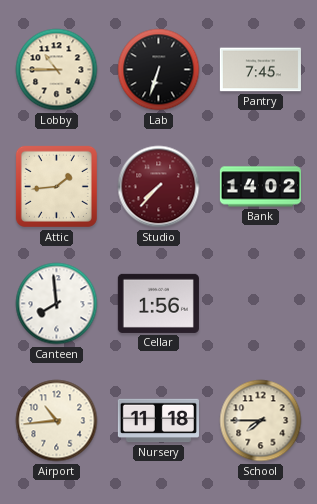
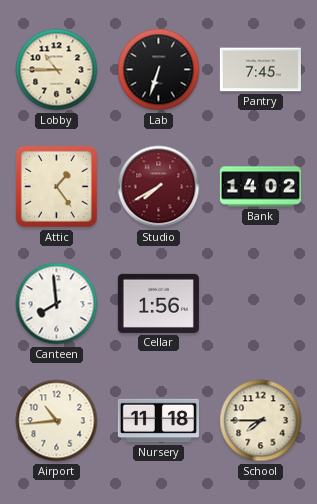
Attic: 1:44 -> 1:24
Studio: 7:37 -> 7:40
